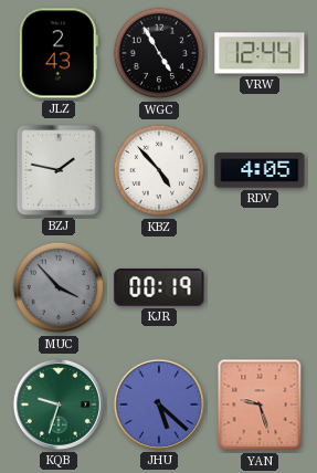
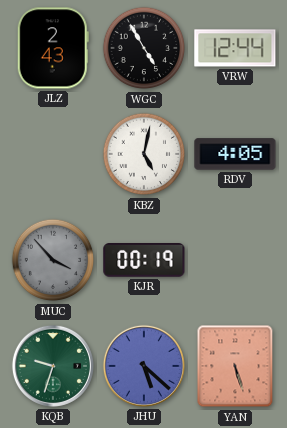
BZJ: 1:47 -> none
KBZ: 4:53 -> 5:02
YAN: 9:27 -> 5:27
